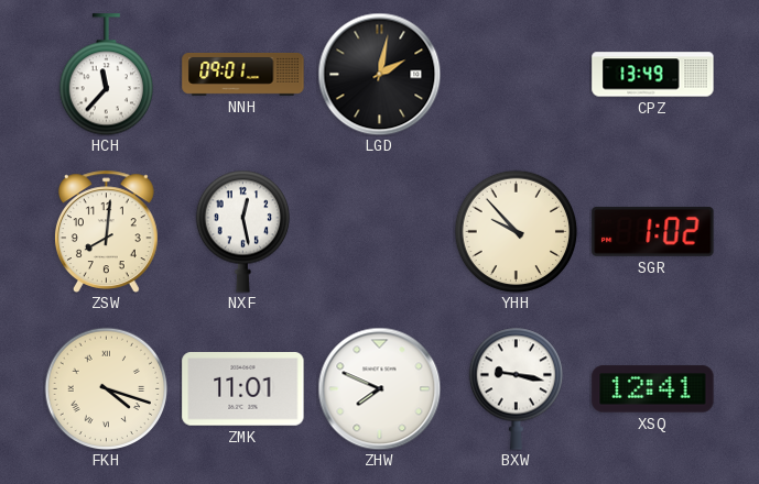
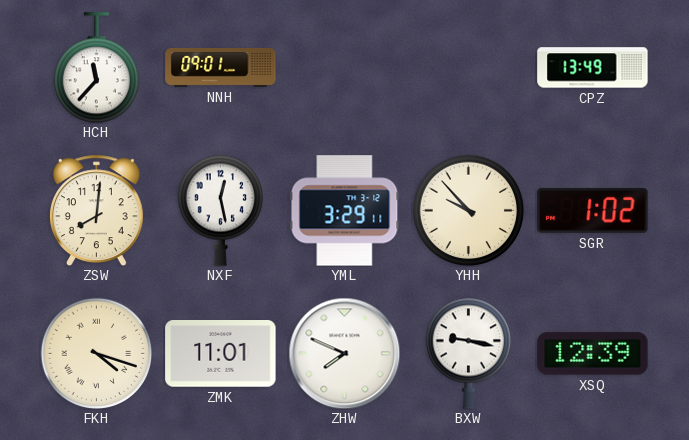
LGD: 2:02 -> none
YML: none -> 3:29
XSQ: 12:41 -> 12:39
